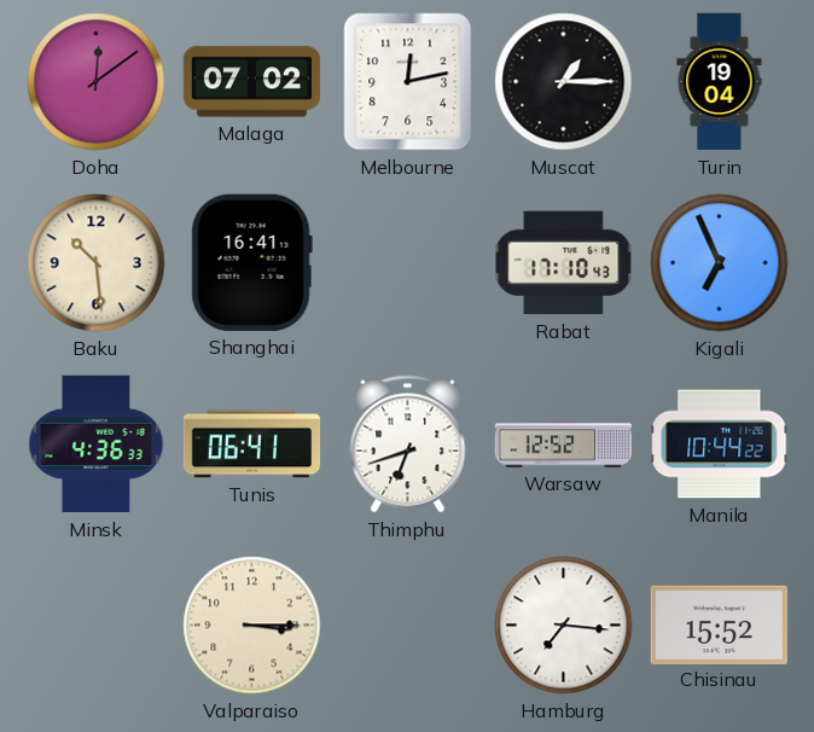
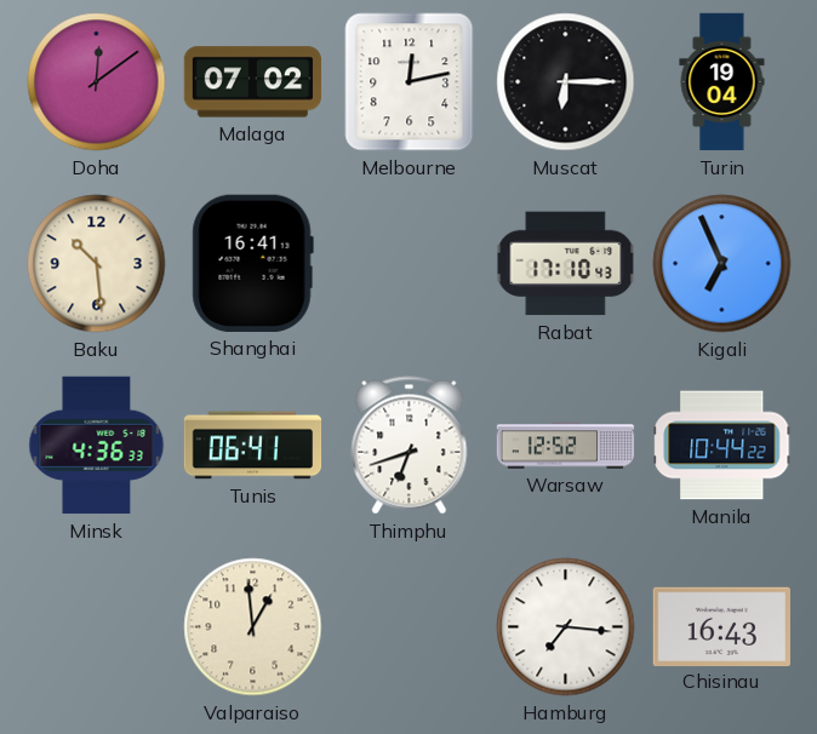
Muscat: 1:15 -> 6:15
Valparaiso: 3:15 -> 12:59
Chisinau: 15:52 -> 16:43
